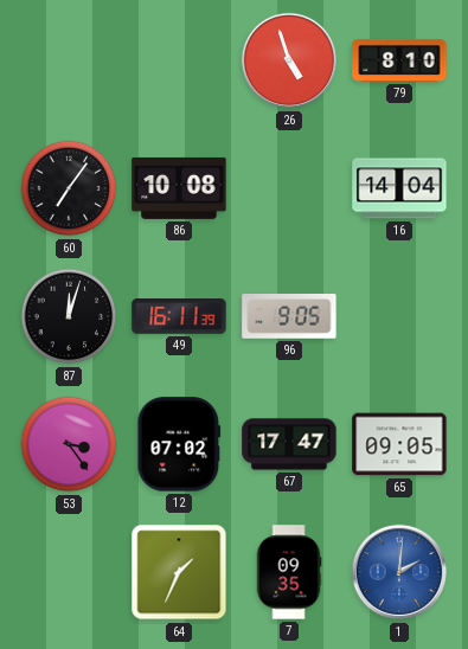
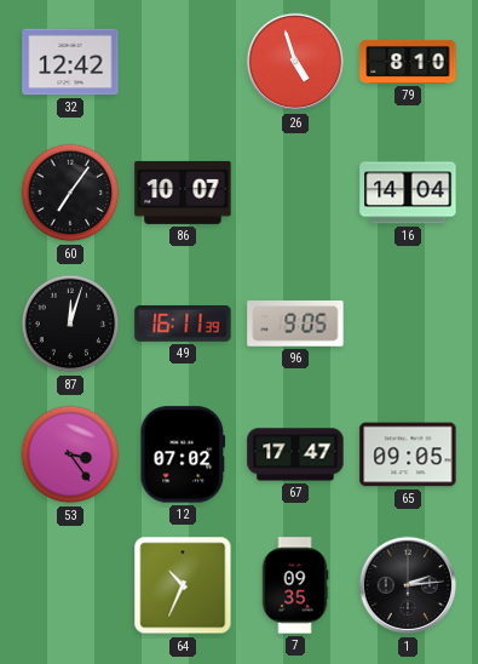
32: none -> 12:42
86: 10:08 -> 10:07
64: 1:34 -> 10:34
1: 2:01 -> 2:14
1 dial: blue -> black
